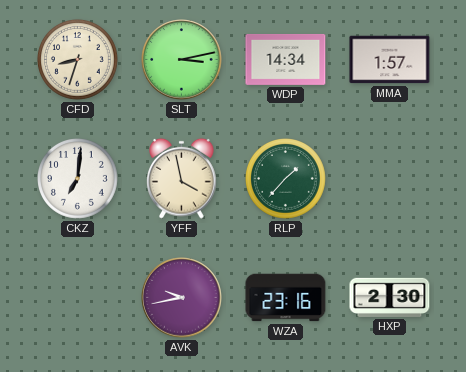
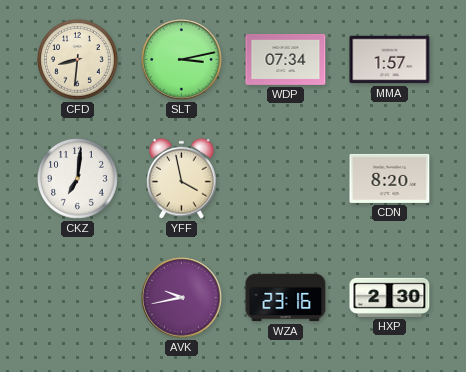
CFD: 8:33 -> 8:31
WDP: 14:34 -> 07:34
RLP: 1:37 -> none
CDN: none -> 8:20
